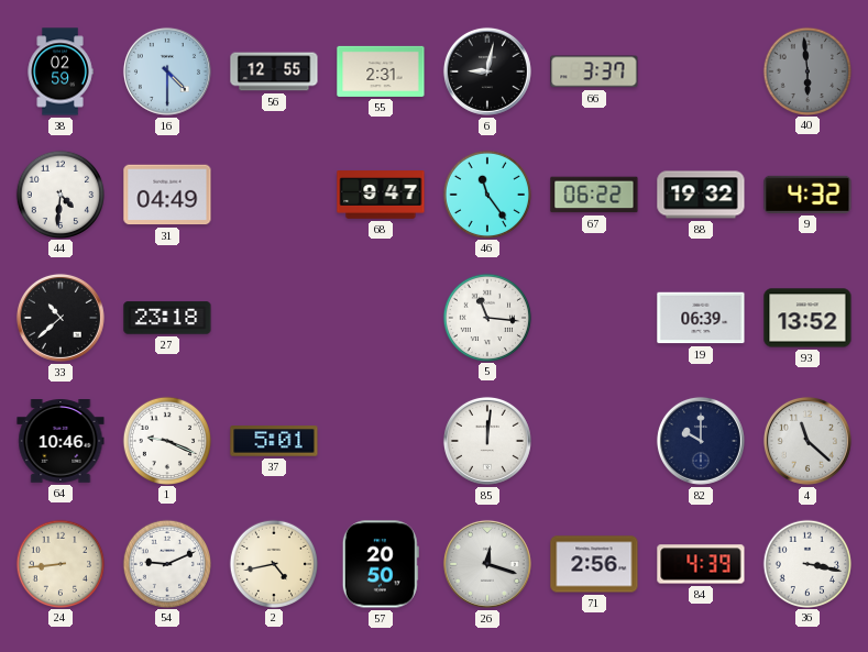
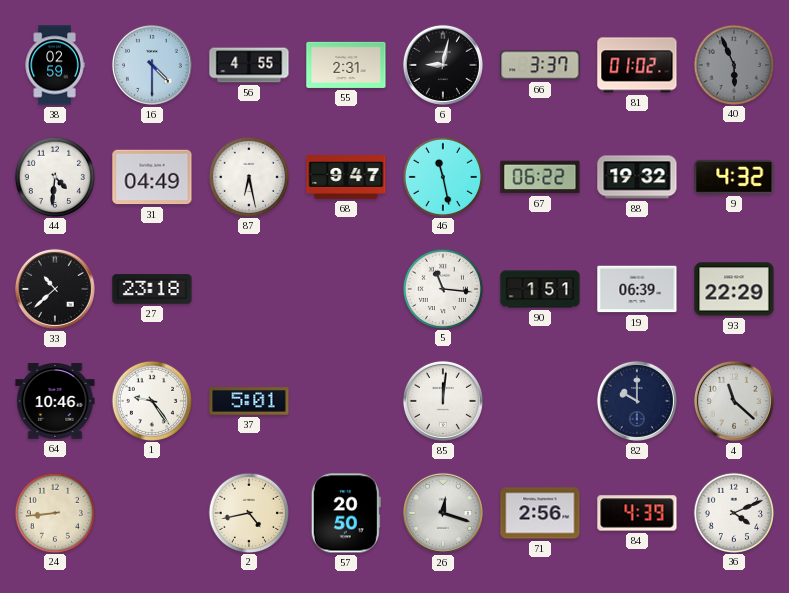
56: 12:55 -> 4:55
81: none -> 01:02
40: 5:59 -> 5:56
87: none -> 6:28
46: 11:24 -> 11:28
90: none -> 1:51
93: 13:52 -> 22:29
1: 9:19 -> 9:24
54: 9:11 -> none
36: 3:17 -> 4:11
